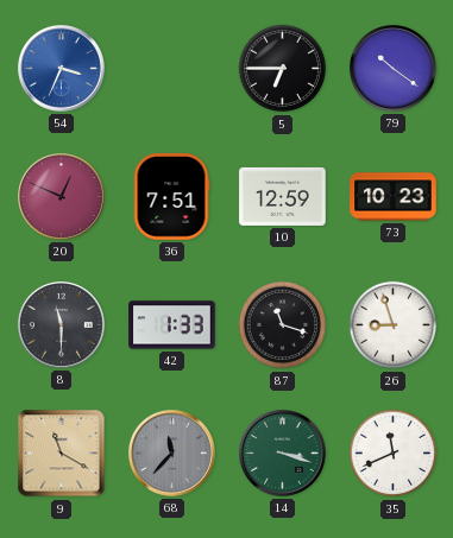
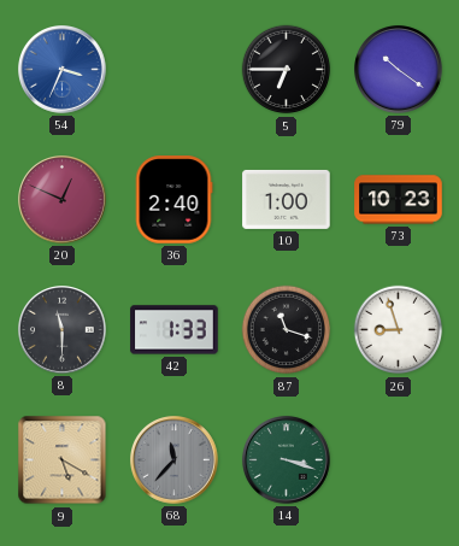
36: 7:51 -> 2:40
10: 12:59 -> 1:00
9: 11:20 -> 5:20
35: 11:41 -> none
